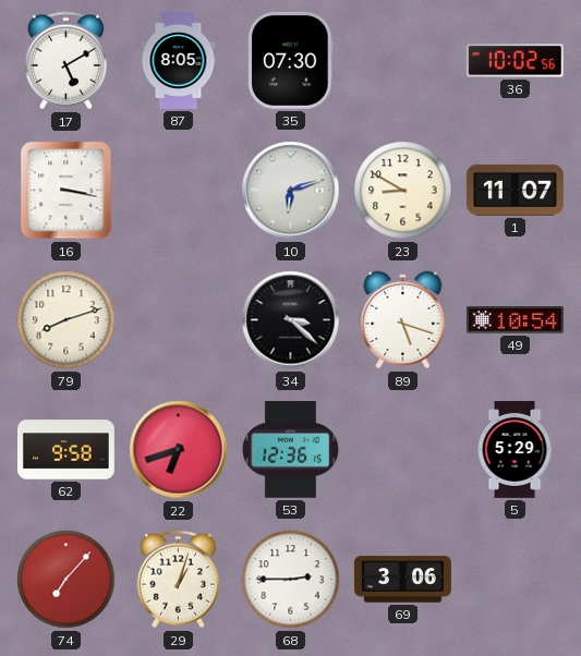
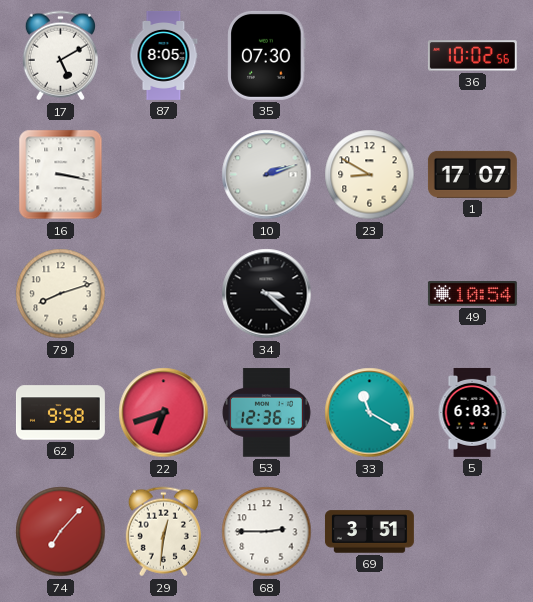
10: 6:12 -> 2:12
1: 11:07 -> 17:07
89: 5:18 -> none
33: none -> 11:20
5: 5:29 -> 6:03
29: 1:03 -> 12:31
69: 3:06 -> 3:51
